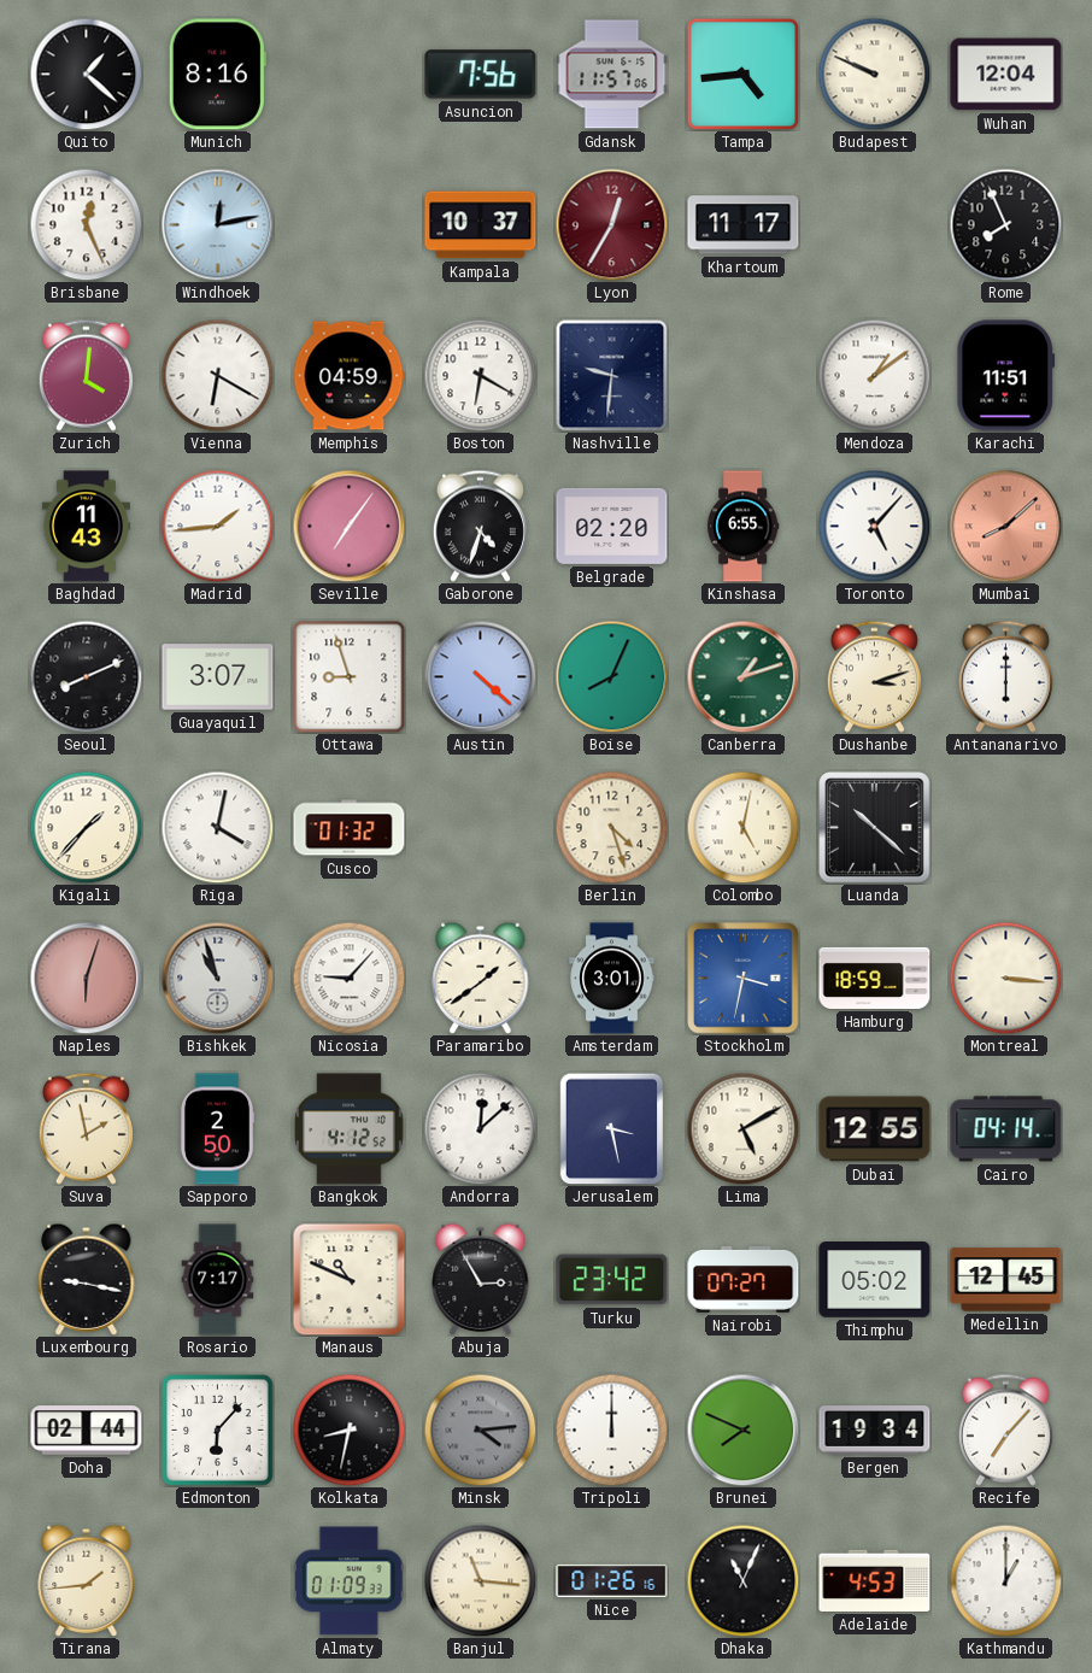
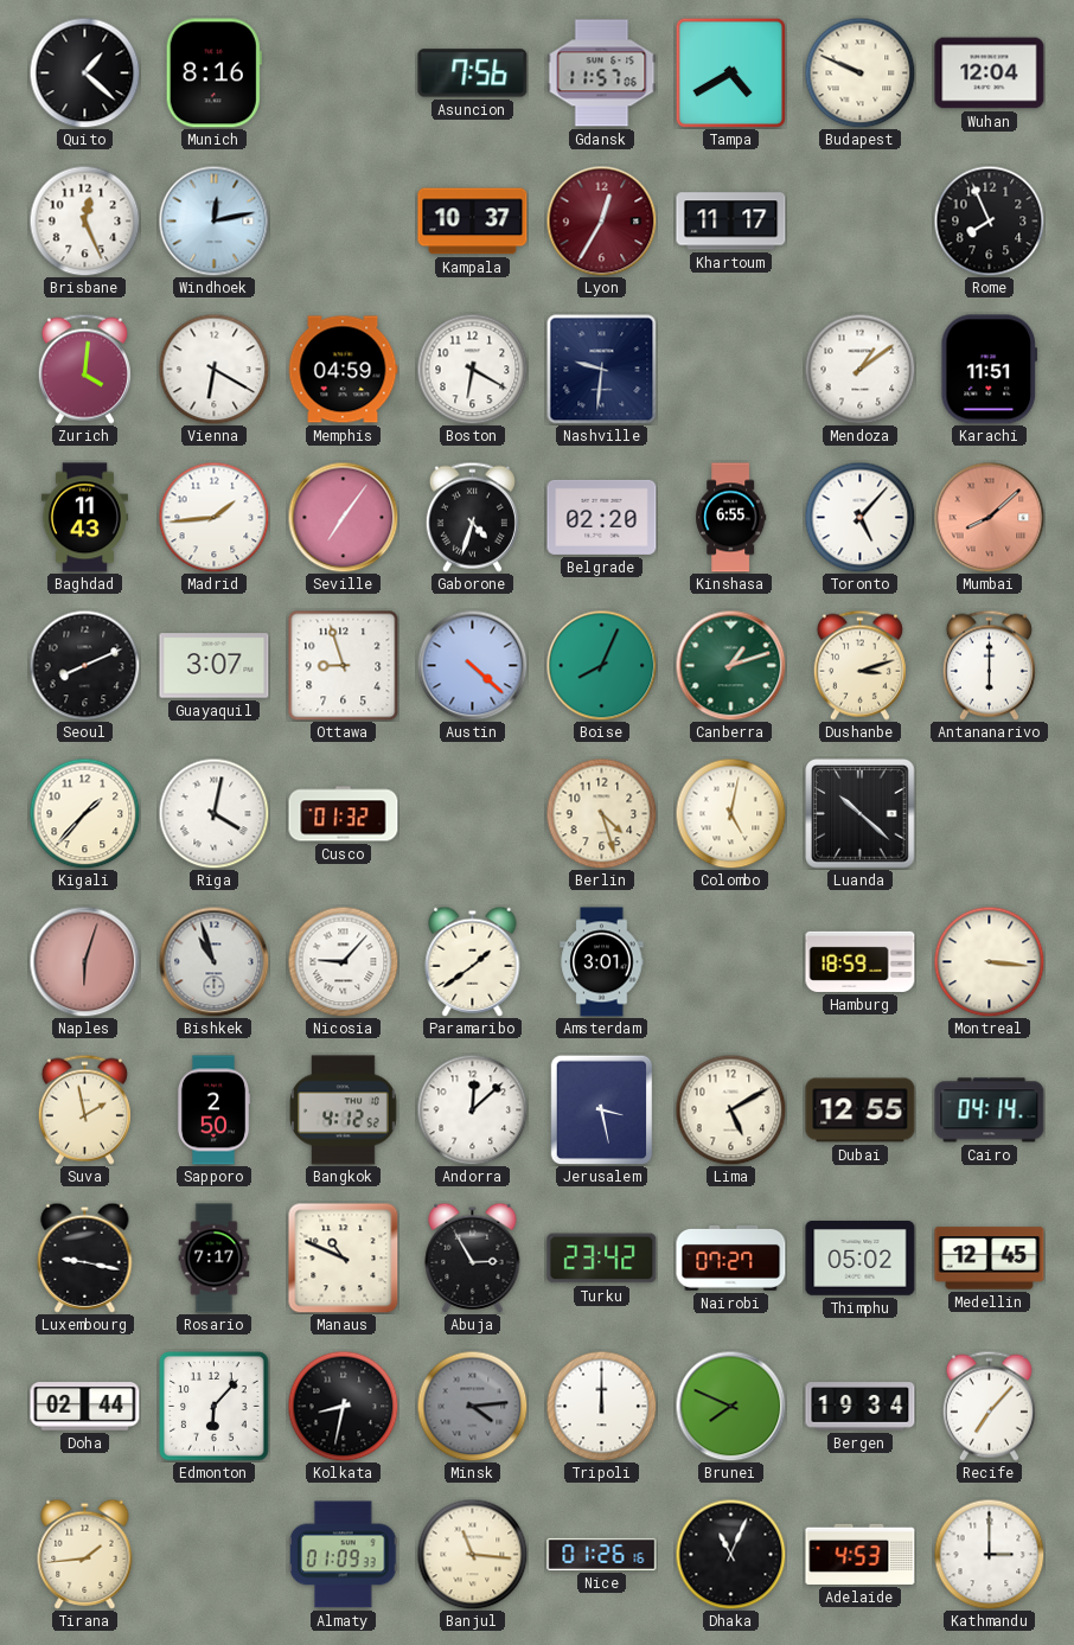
Tampa: 4:44 -> 4:40
Stockholm: 3:32 -> none
Kathmandu: 1:00 -> 3:00
